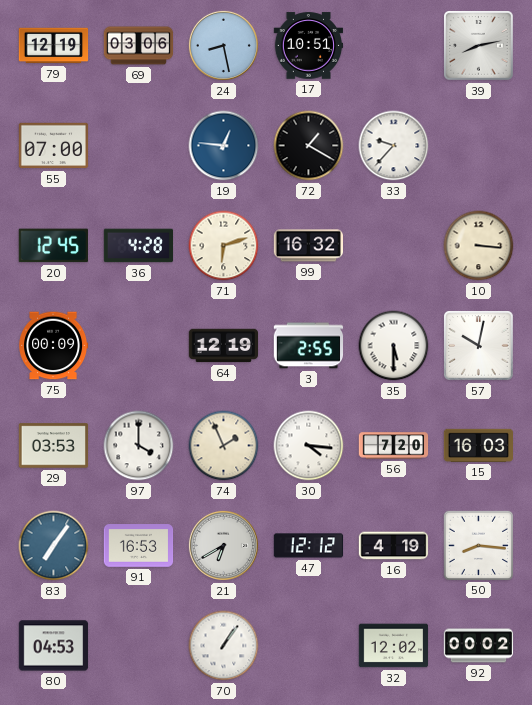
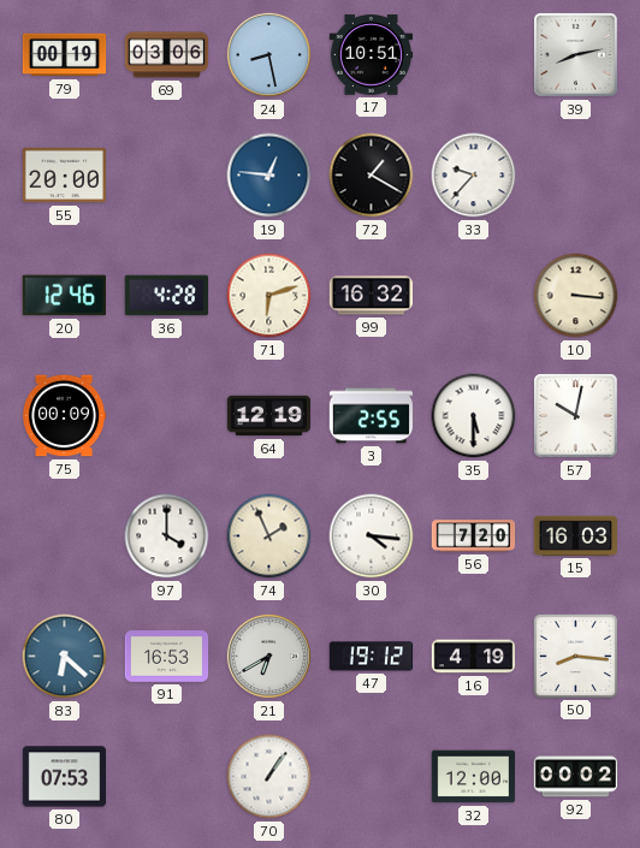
79: 12:19 -> 00:19
55: 07:00 -> 20:00
20: 12:45 -> 12:46
29: 03:53 -> none
83: 7:06 -> 6:22
47: 12:12 -> 19:12
80: 04:53 -> 07:53
32: 12:02 -> 12:00
